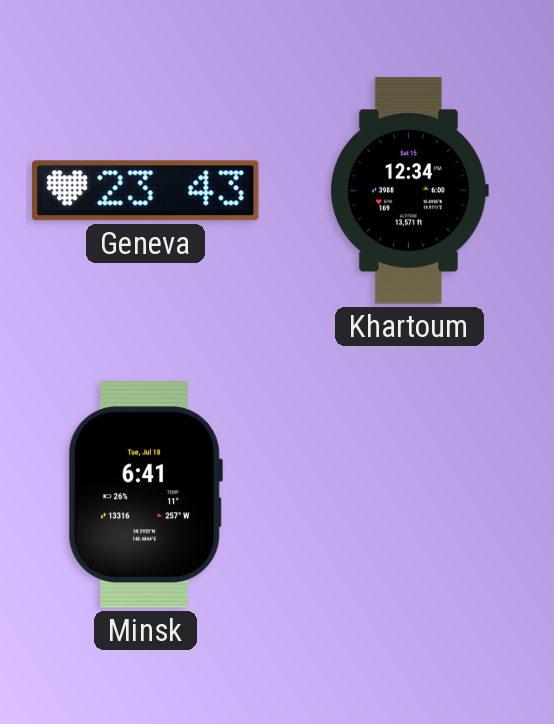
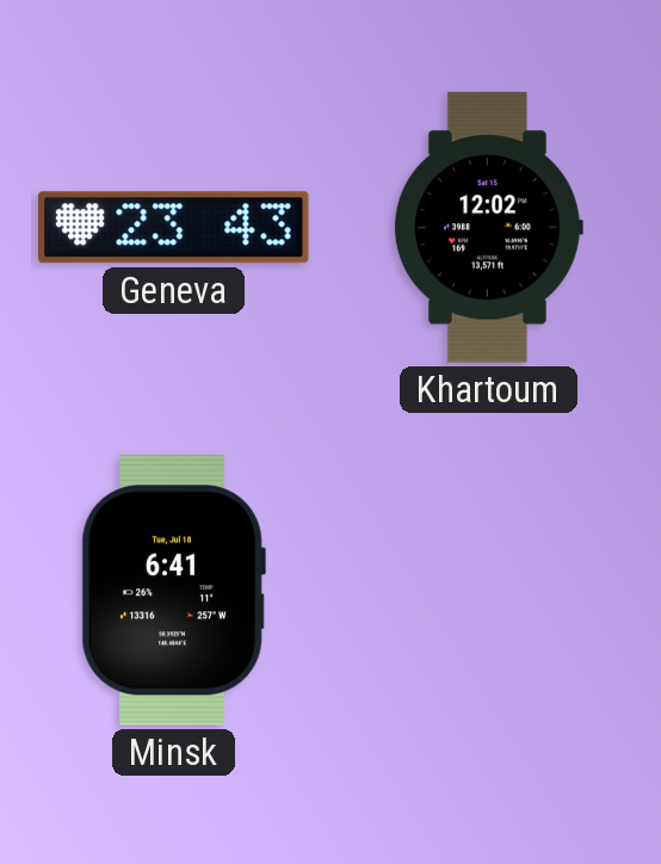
Khartoum: 12:34 -> 12:02
